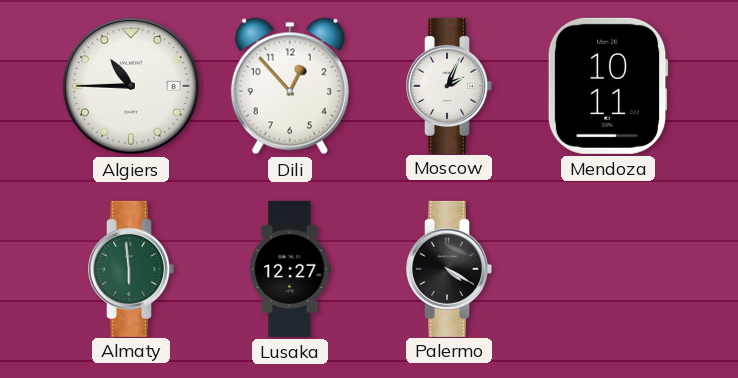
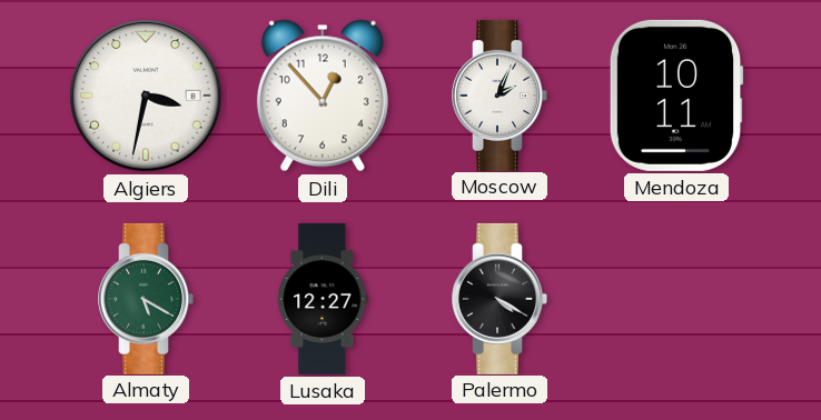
Algiers: 10:45 -> 3:32
Almaty: 5:59 -> 5:20
